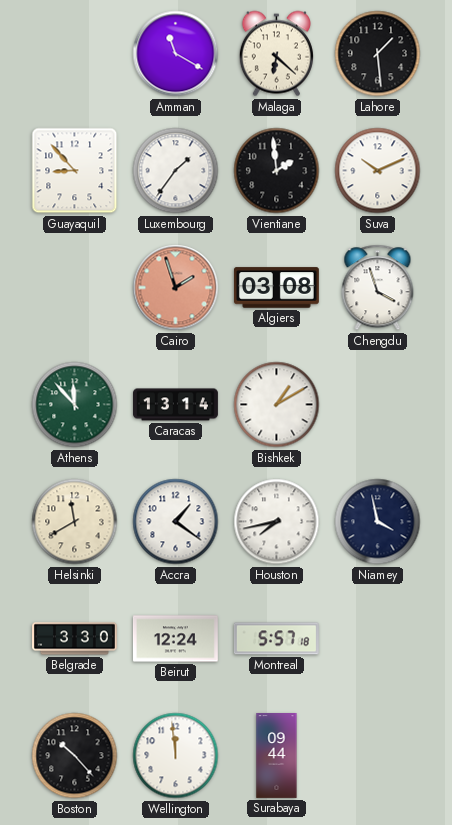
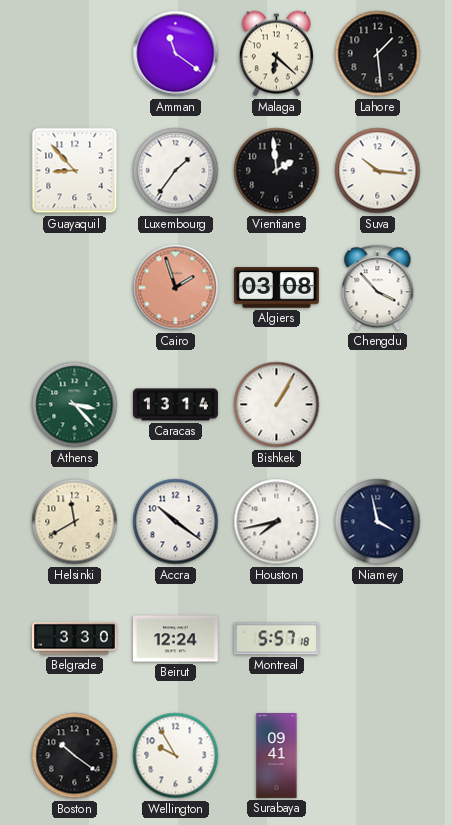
Amman: 11:20 -> 11:21
Suva: 10:11 -> 10:16
Chengdu: 3:57 -> 3:53
Athens: 11:53 -> 3:23
Bishkek: 1:10 -> 1:05
Accra: 1:21 -> 10:21
Boston: 10:23 -> 10:21
Wellington: 11:59 -> 9:55
Surabaya: 09:44 -> 09:41
